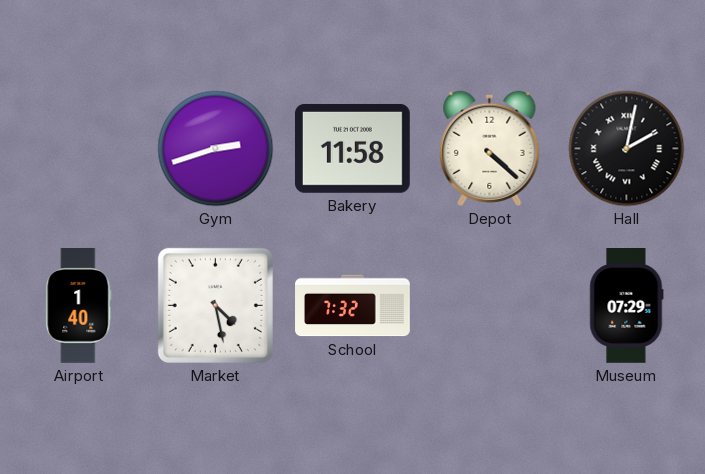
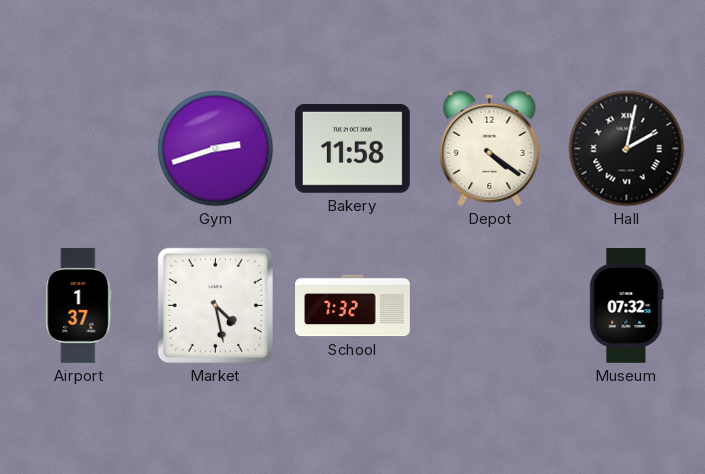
Depot: 4:22 -> 4:21
Airport: 1:40 -> 1:37
Museum: 07:29 -> 07:32
